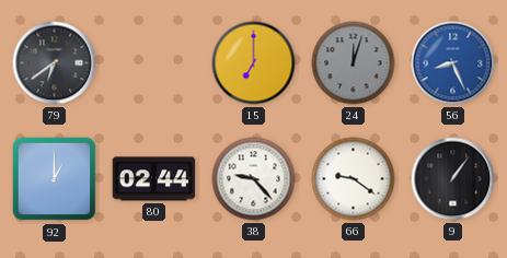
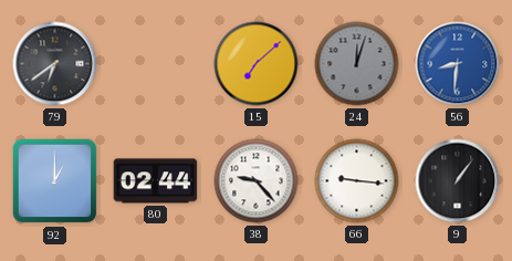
15: 7:00 -> 7:08
56: 8:26 -> 8:31
66: 9:21 -> 9:16
